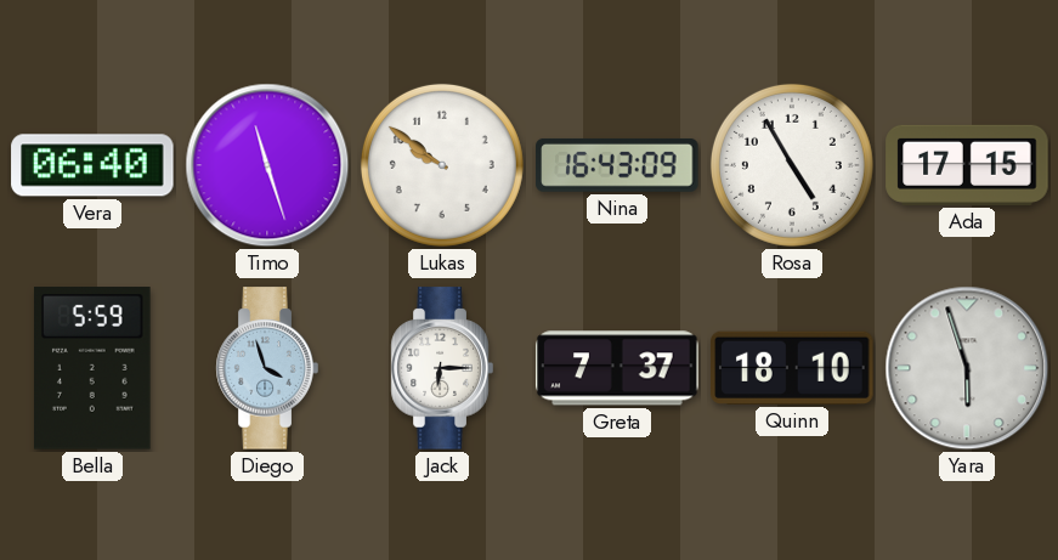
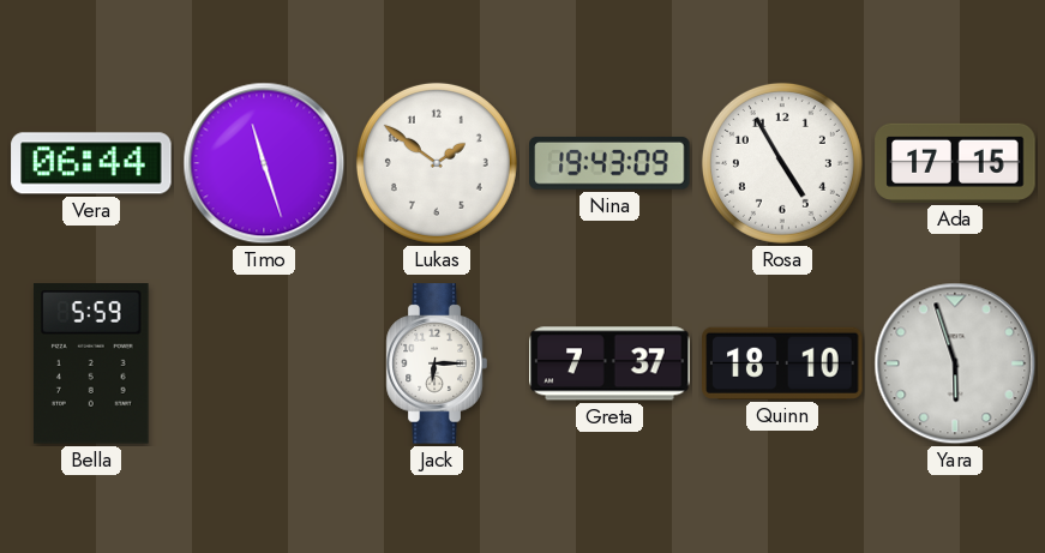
Vera: 06:40 -> 06:44
Lukas: 9:51 -> 1:51
Nina: 16:43 -> 19:43
Diego: 3:57 -> none
